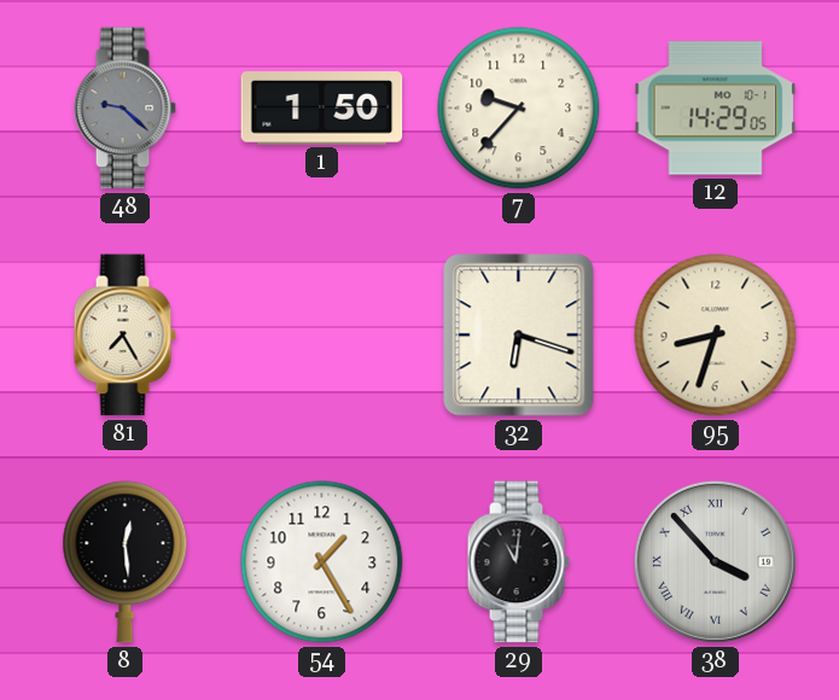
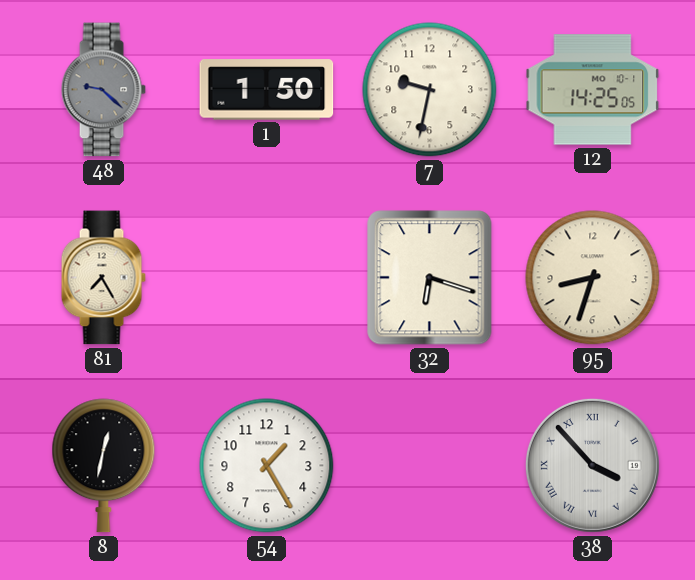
7: 9:37 -> 9:32
12: 14:29 -> 14:25
8: 12:29 -> 12:32
29: 11:01 -> none
